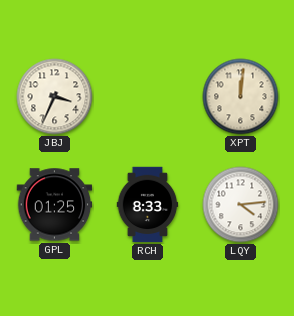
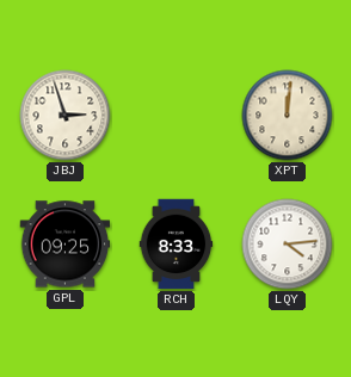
JBJ: 3:34 -> 2:57
GPL: 01:25 -> 09:25
